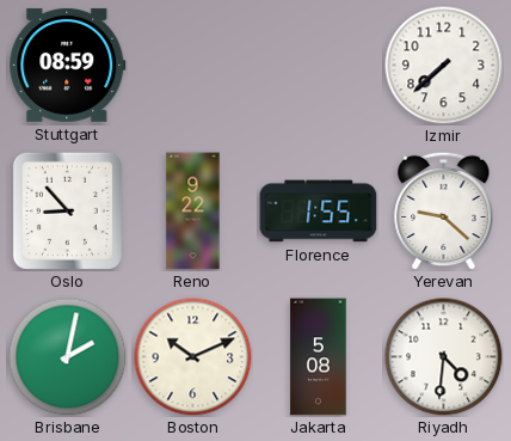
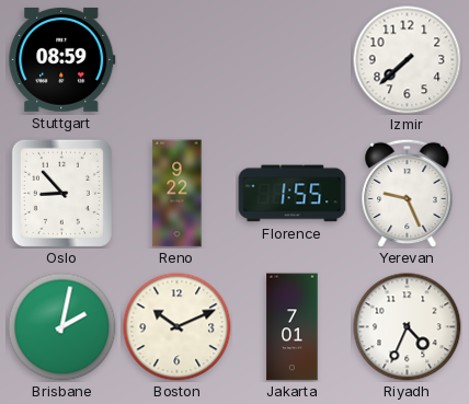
Yerevan: 9:22 -> 9:26
Jakarta: 5:08 -> 7:01
Riyadh: 4:31 -> 4:34
